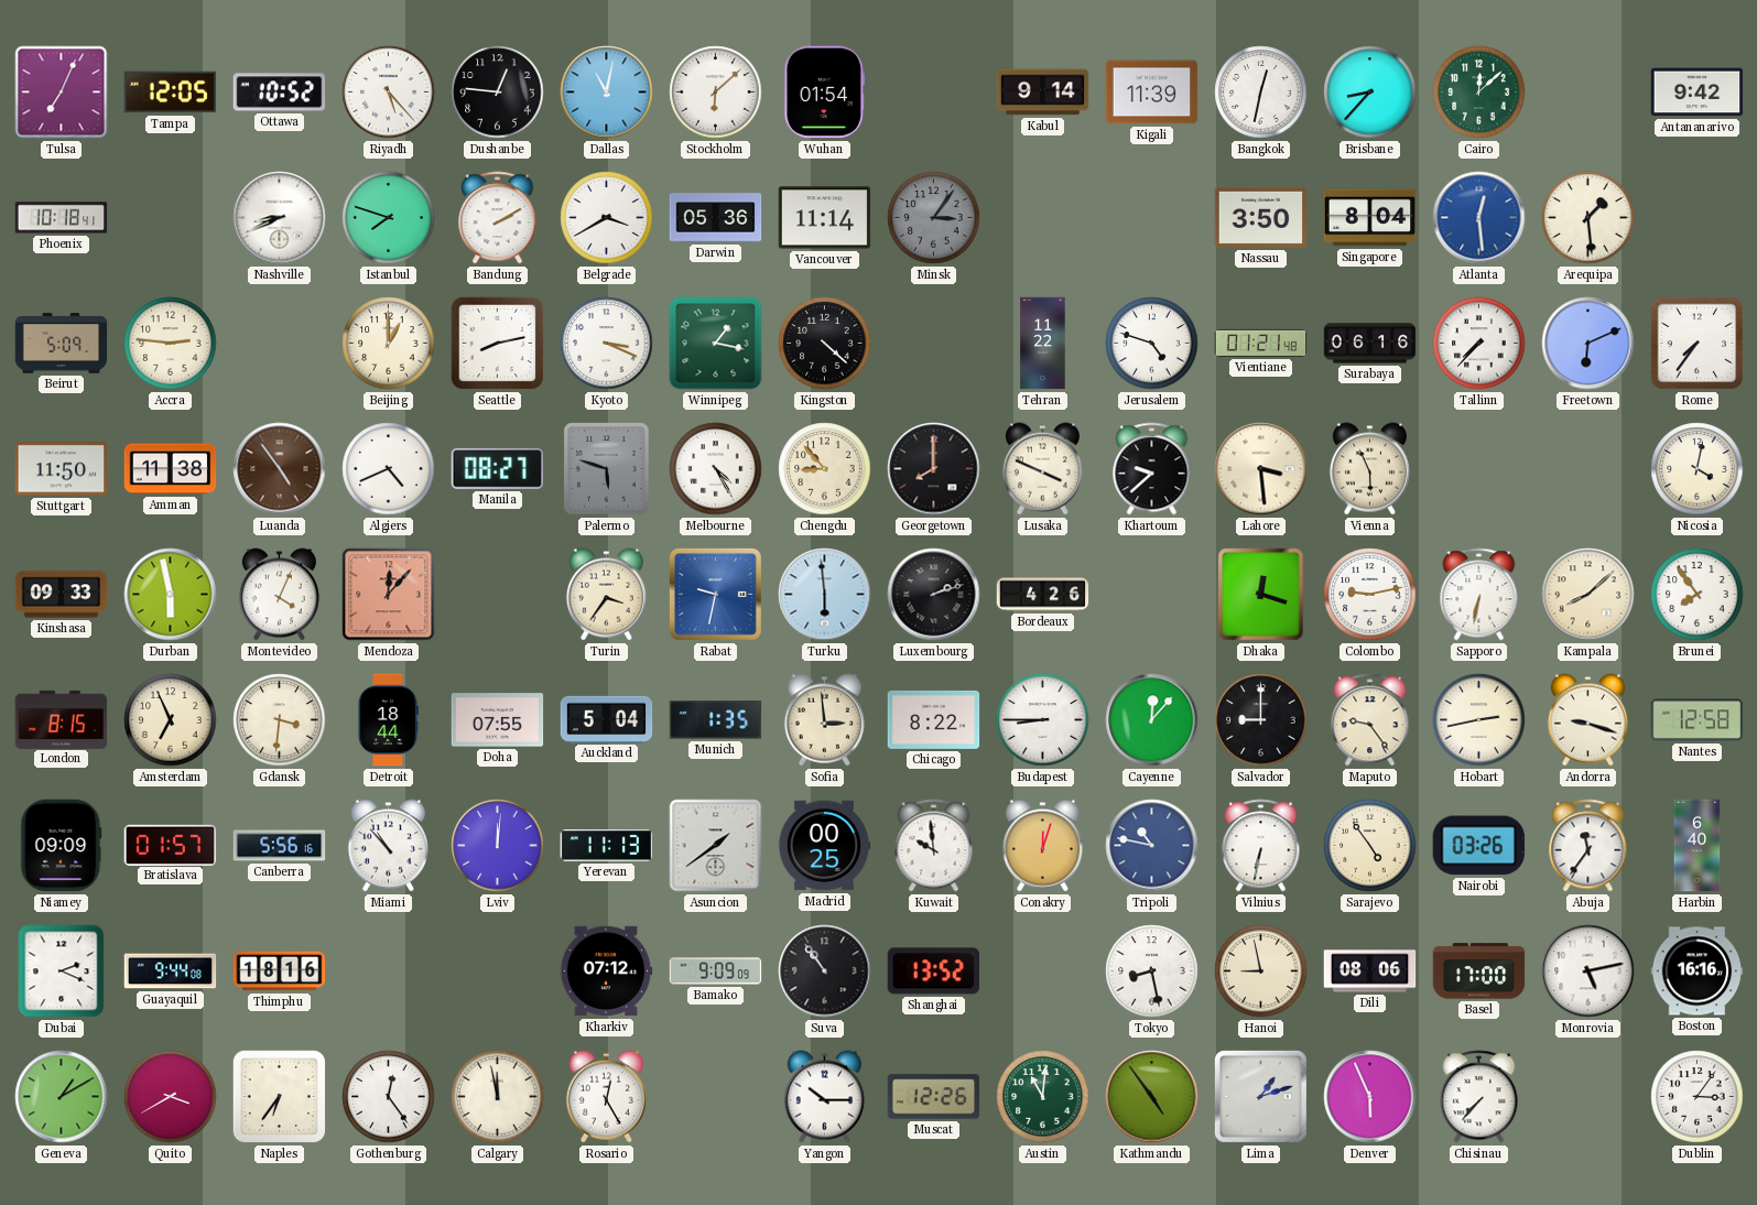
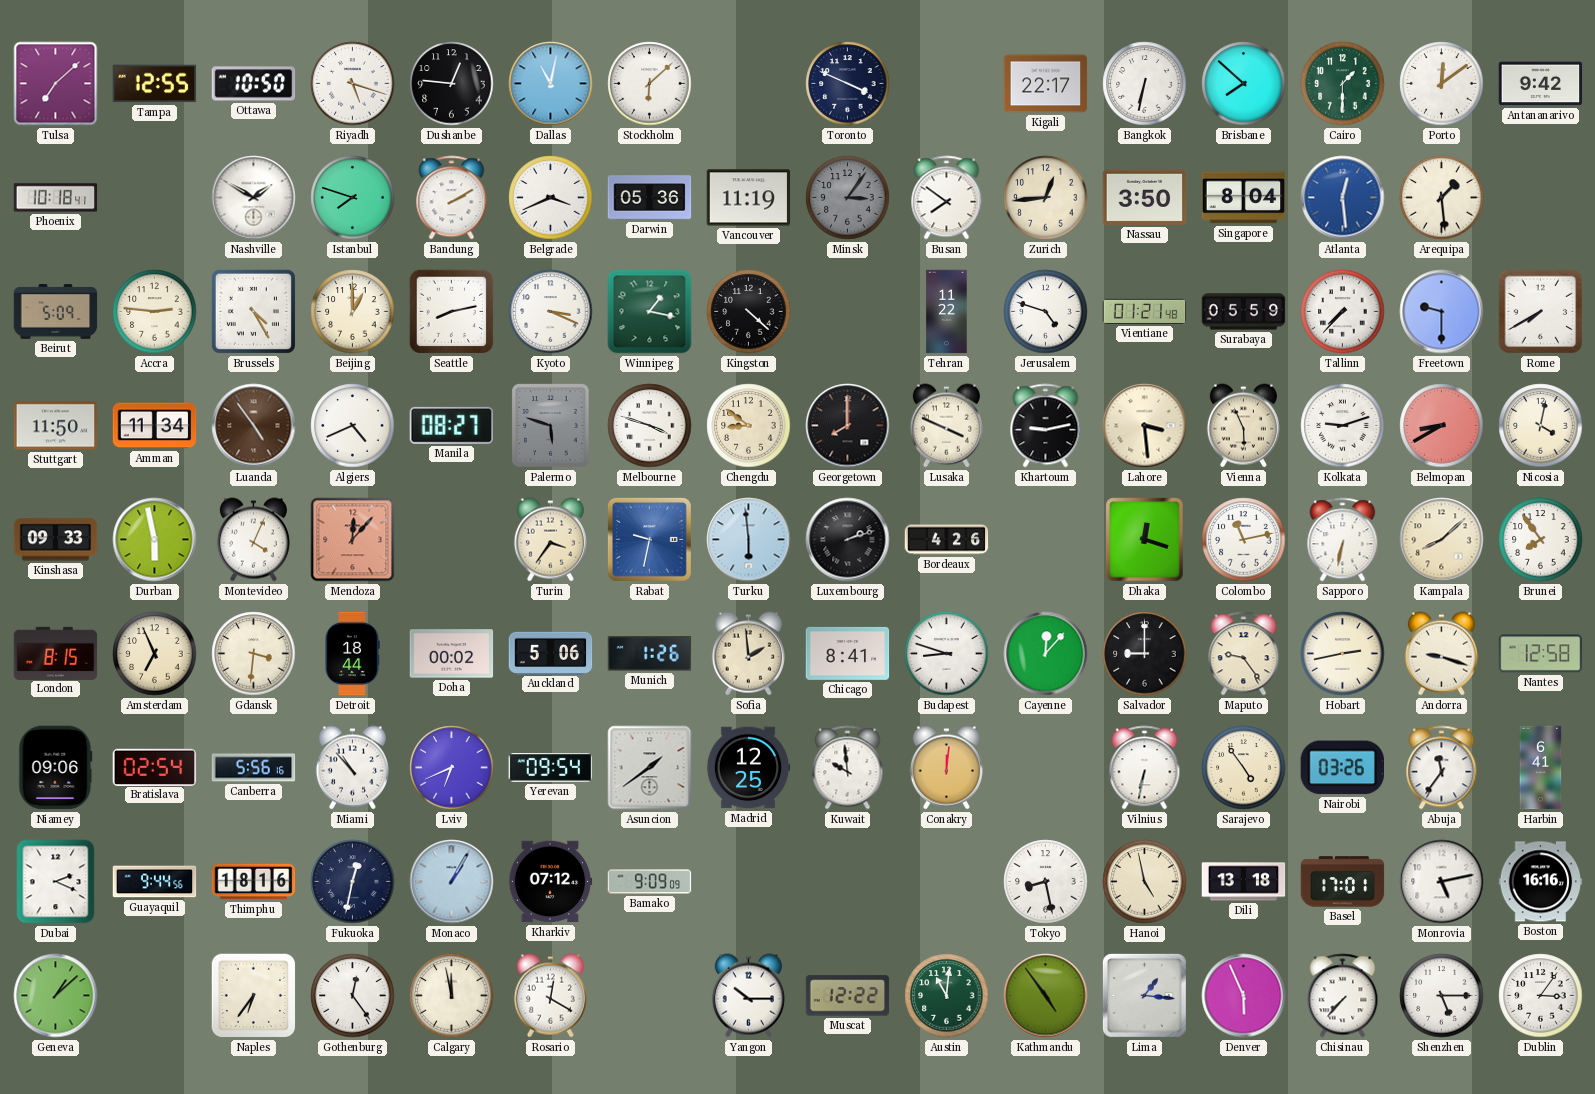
Tulsa: 7:04 -> 7:08
Tampa: 12:05 -> 12:55
Ottawa: 10:52 -> 10:50
Riyadh: 5:23 -> 5:18
Wuhan: 01:54 -> none
Toronto: none -> 3:49
Kabul: 9:14 -> none
Kigali: 11:39 -> 22:17
Bangkok: 12:32 -> 6:32
Brisbane: 8:37 -> 7:52
Cairo: 12:08 -> 1:30
Porto: none -> 12:09
Nashville: 8:41 -> 1:50
Belgrade: 3:40 -> 3:41
Vancouver: 11:14 -> 11:19
Busan: none -> 7:51
Zurich: none -> 12:44
Brussels: none -> 4:25
Surabaya: 06:16 -> 05:59
Freetown: 6:11 -> 9:30
Rome: 7:36 -> 7:40
Amman: 11:38 -> 11:34
Melbourne: 4:25 -> 3:48
Chengdu: 8:53 -> 8:51
Khartoum: 9:38 -> 9:13
Kolkata: none -> 9:12
Belmopan: none -> 8:40
Colombo: 9:13 -> 11:13
Doha: 07:55 -> 00:02
Auckland: 5:04 -> 5:06
Munich: 1:35 -> 1:26
Sofia: 2:59 -> 1:59
Chicago: 8:22 -> 8:41
Budapest: 8:45 -> 8:48
Niamey: 09:09 -> 09:06
Bratislava: 01:57 -> 02:54
Lviv: 12:01 -> 6:41
Yerevan: 11:13 -> 09:54
Madrid: 00:25 -> 12:25
Conakry: 12:03 -> 12:01
Tripoli: 10:47 -> none
Harbin: 6:40 -> 6:41
Guayaquil: 9:44:08 -> 9:44:56
Fukuoka: none -> 12:32
Monaco: none -> 1:05
Suva: 10:54 -> none
Shanghai: 13:52 -> none
Hanoi: 8:58 -> 4:58
Dili: 08:06 -> 13:18
Basel: 17:00 -> 17:01
Geneva: 1:10 -> 1:08
Quito: 3:40 -> none
Rosario: 12:25 -> 12:20
Muscat: 12:26 -> 12:22
Lima: 1:12 -> 1:16
Shenzhen: none -> 5:15
